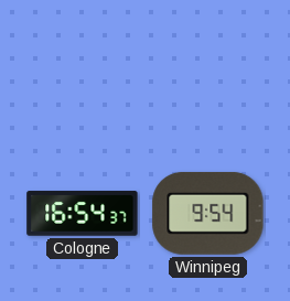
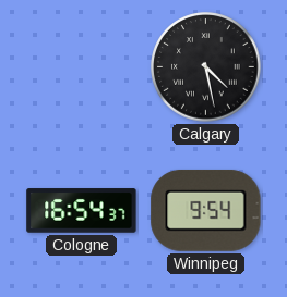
Calgary: none -> 4:28
